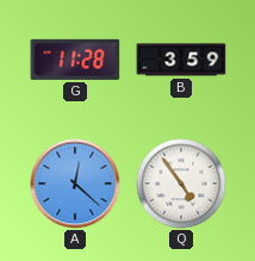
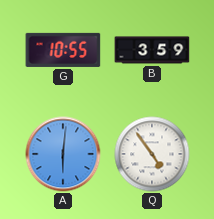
G: 11:28 -> 10:55
A: 12:22 -> 6:01
